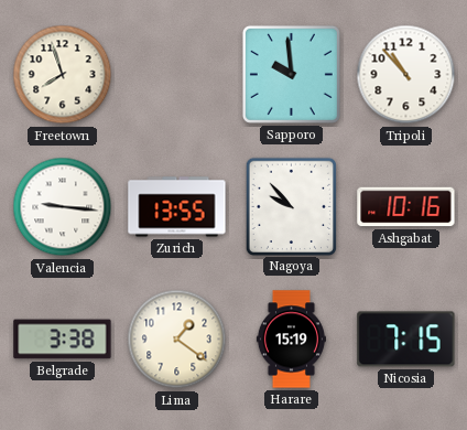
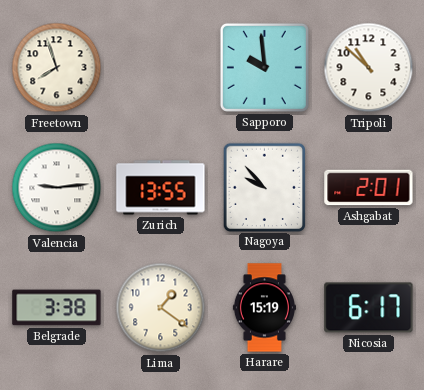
Tripoli: 10:53 -> 10:52
Valencia: 9:16 -> 9:14
Ashgabat: 10:16 -> 2:01
Nicosia: 7:15 -> 6:17
